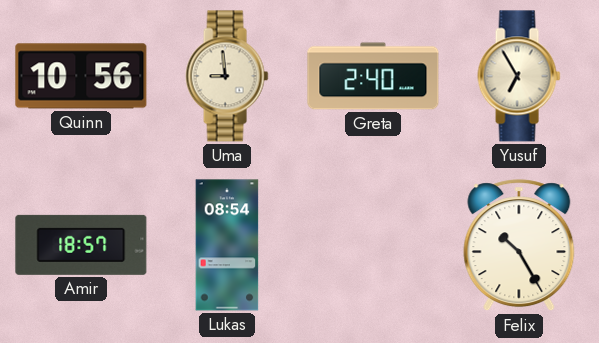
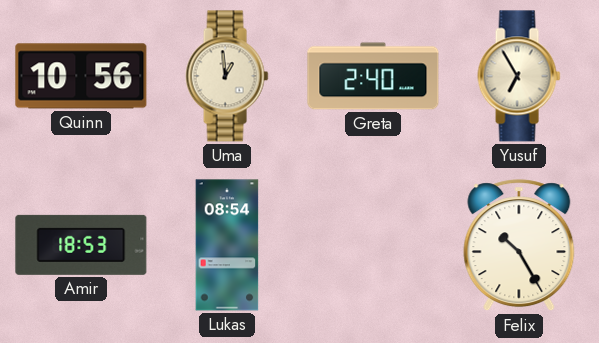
Uma: 8:59 -> 12:59
Amir: 18:57 -> 18:53
